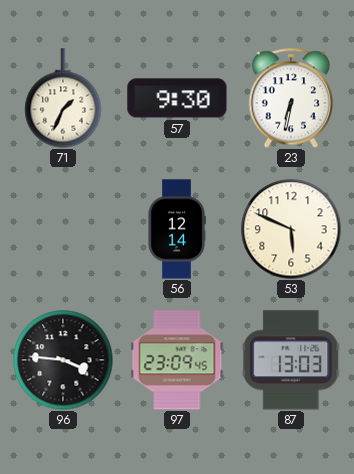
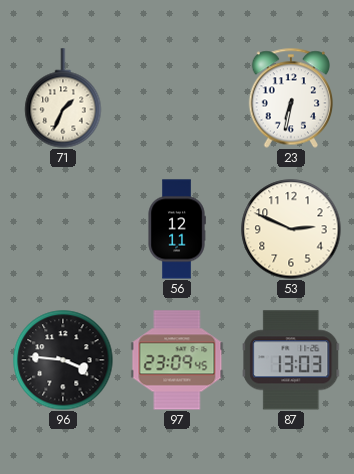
57: 9:30 -> none
56: 12:14 -> 12:11
53: 5:49 -> 2:49
